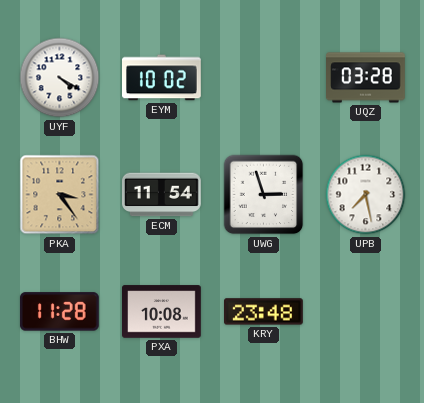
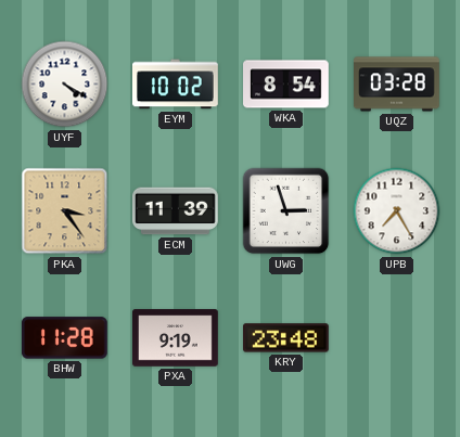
WKA: none -> 8:54
ECM: 11:54 -> 11:39
UPB: 7:28 -> 7:25
PXA: 10:08 -> 9:19
